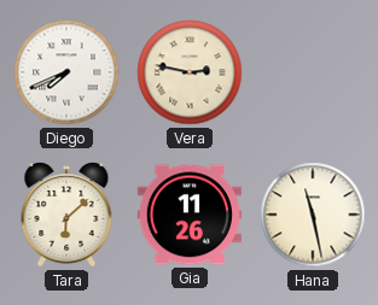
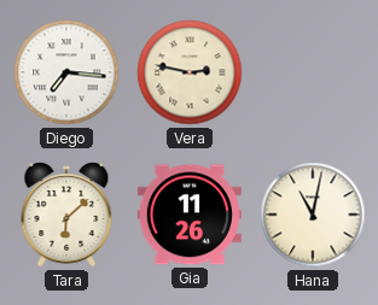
Diego: 7:41 -> 7:16
Hana: 11:28 -> 11:02
